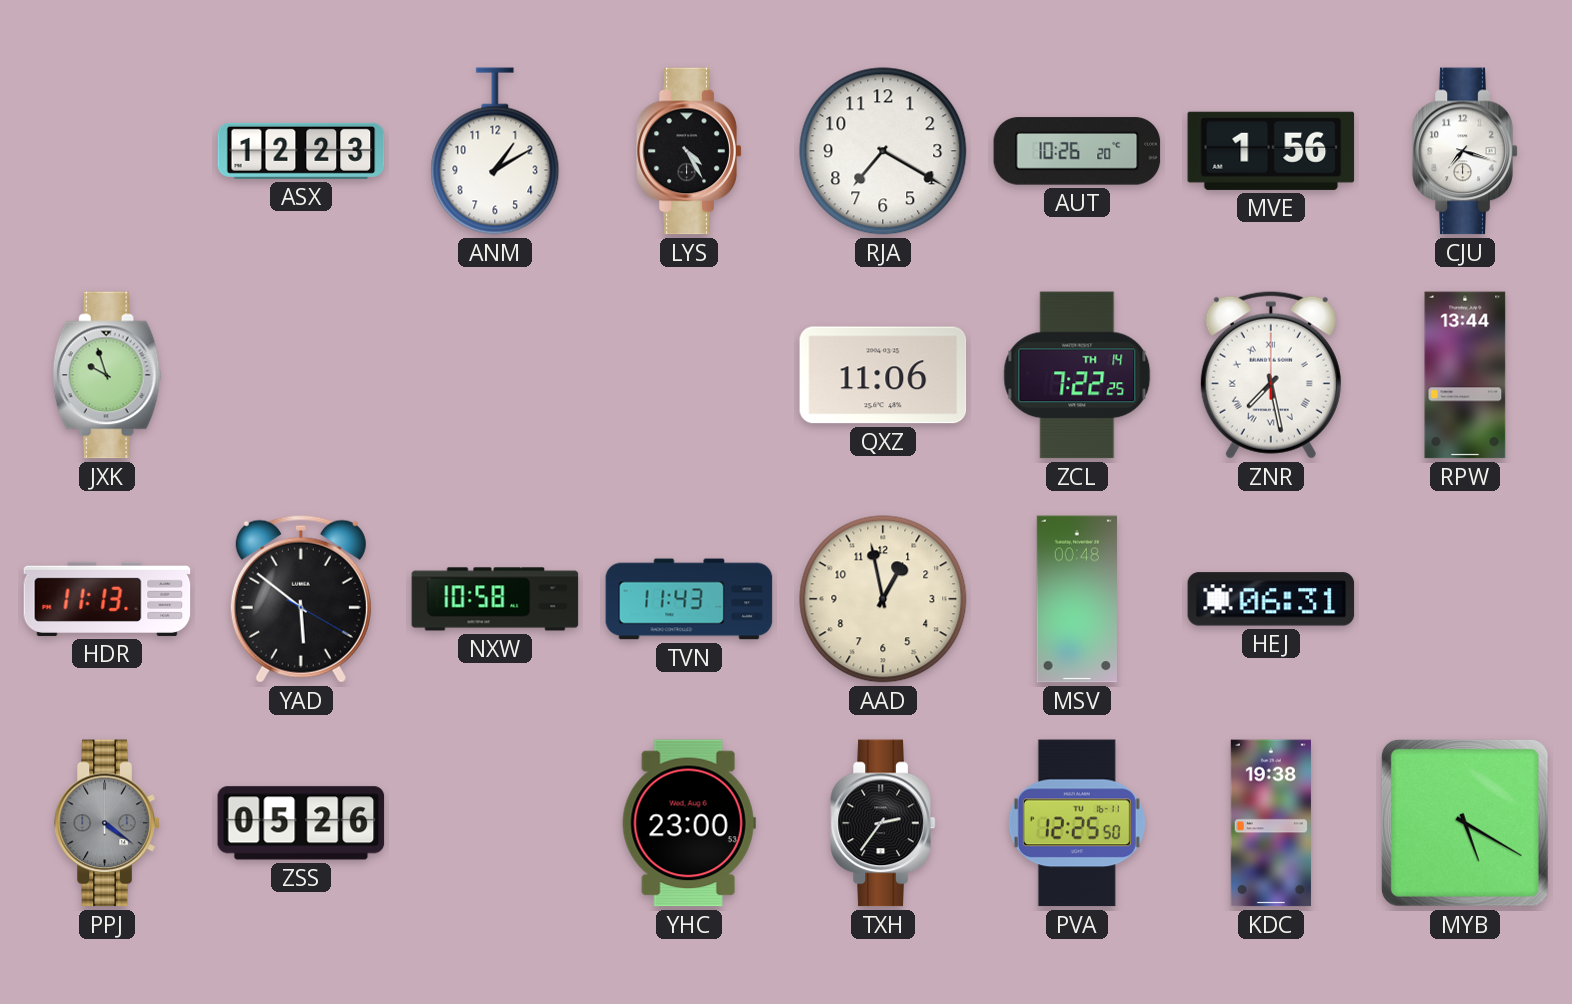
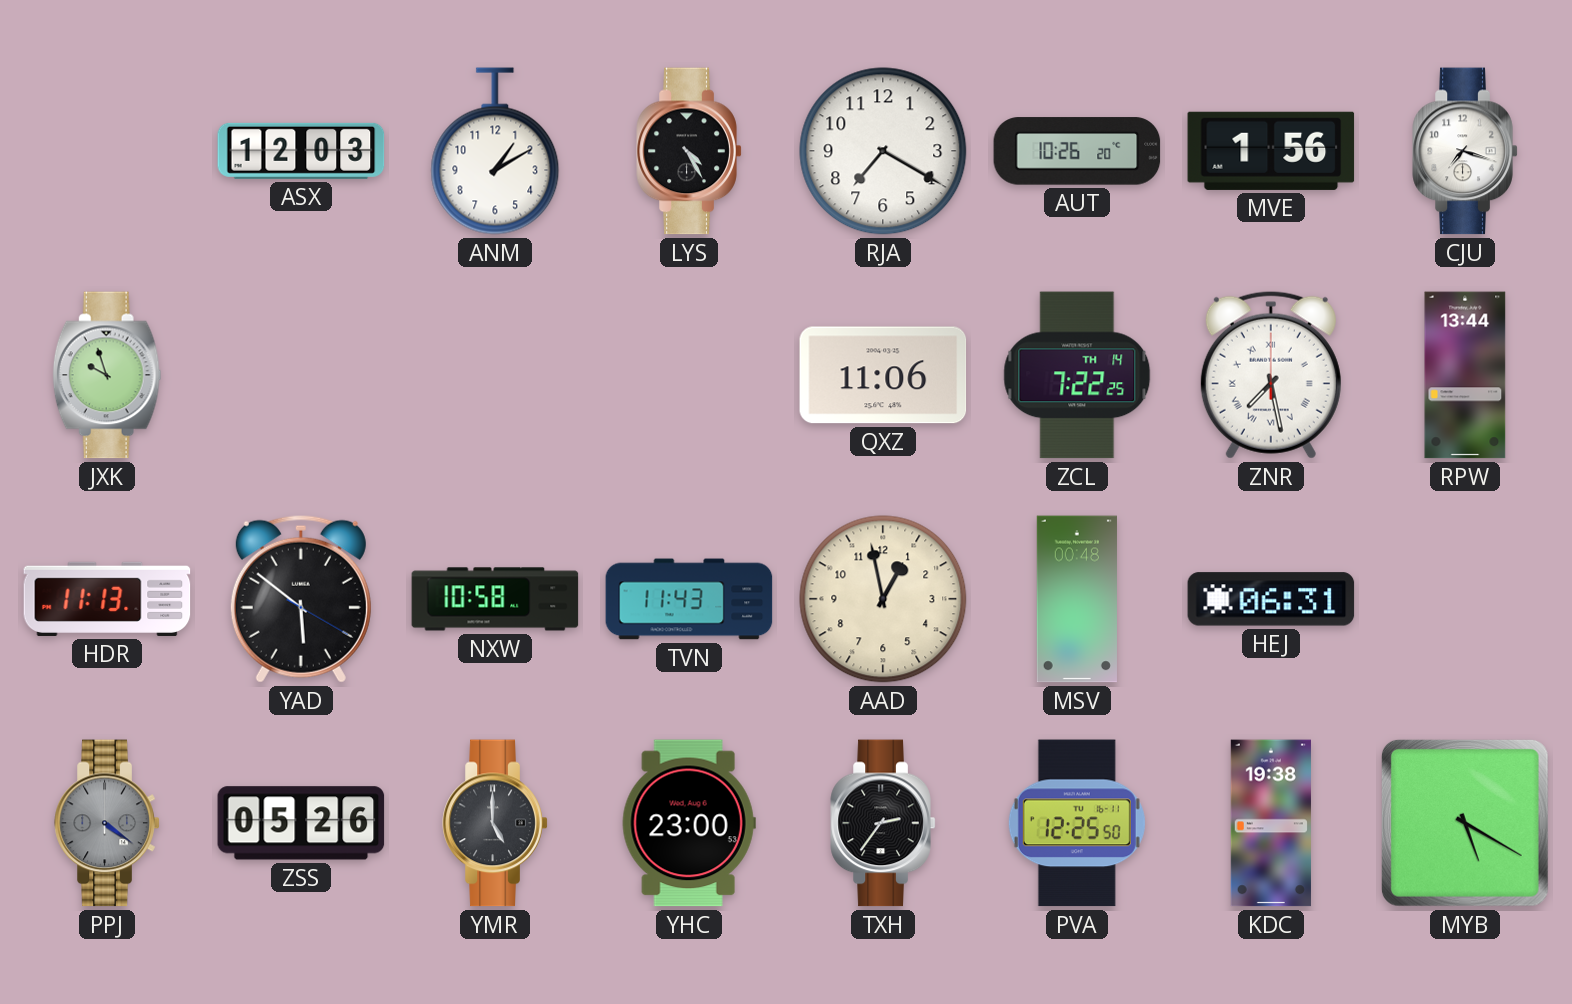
ASX: 12:23 -> 12:03
YMR: none -> 5:00
